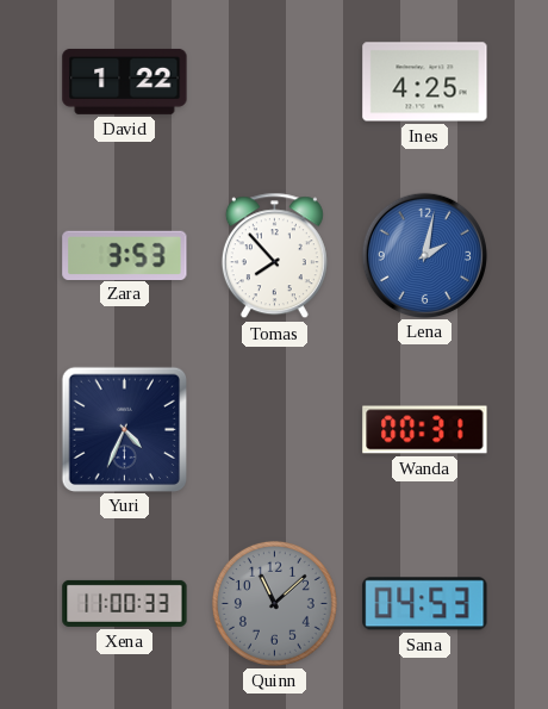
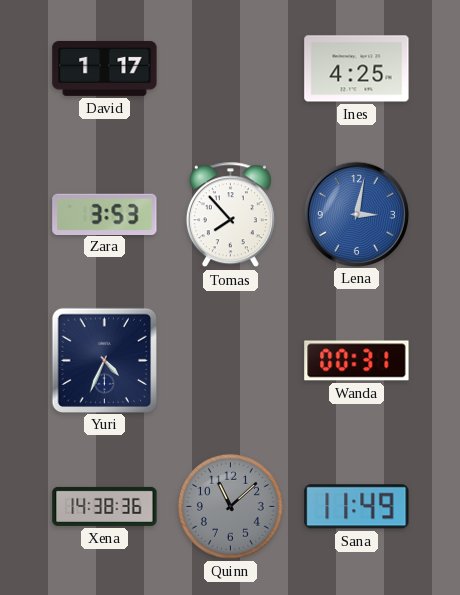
David: 1:22 -> 1:17
Lena: 2:02 -> 3:02
Xena: 11:00 -> 14:38
Sana: 04:53 -> 11:49
